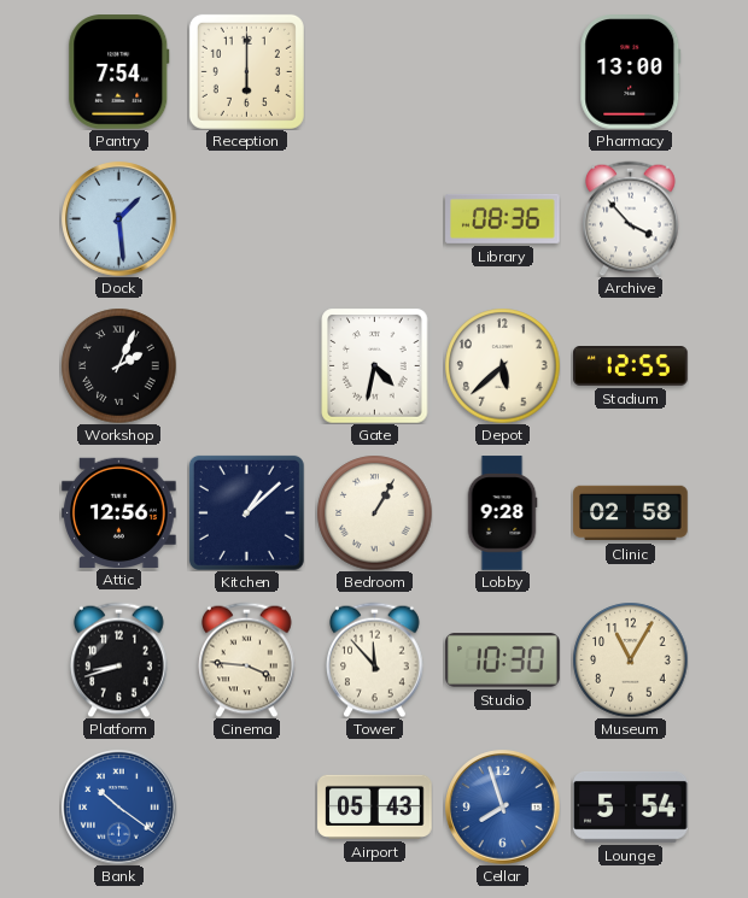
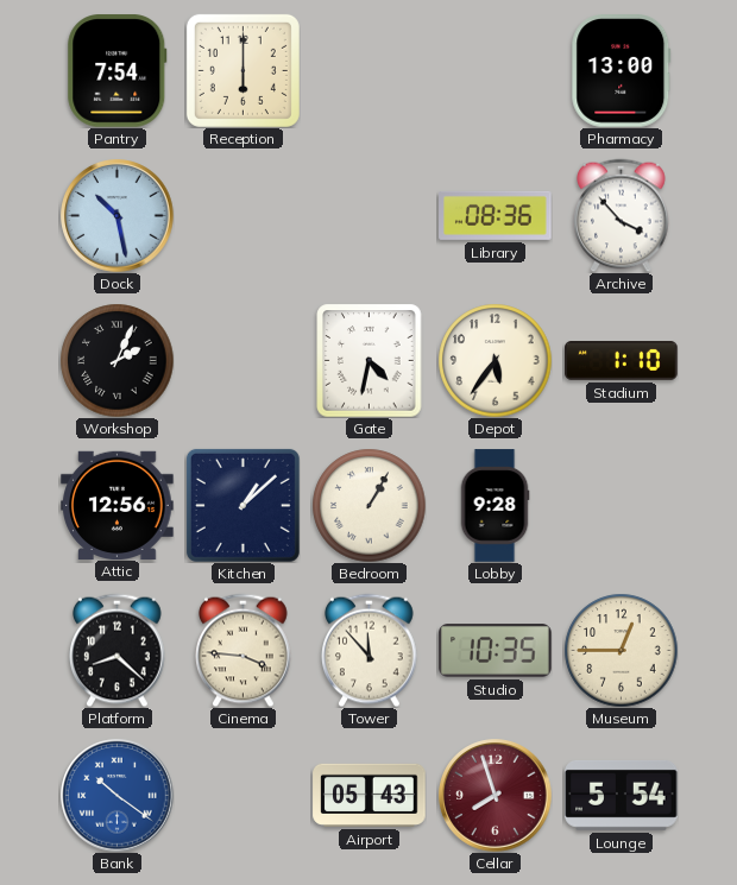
Dock: 1:29 -> 10:28
Depot: 5:38 -> 5:36
Stadium: 12:55 -> 1:10
Clinic: 02:58 -> none
Platform: 8:42 -> 8:22
Studio: 10:30 -> 10:35
Museum: 11:05 -> 12:45
Cellar dial: blue -> burgundy
